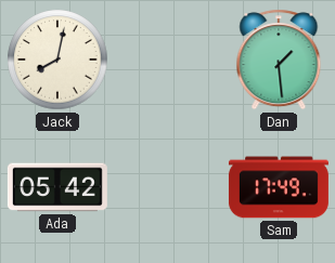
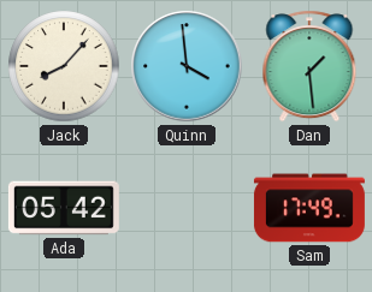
Jack: 8:02 -> 8:07
Quinn: none -> 3:59
